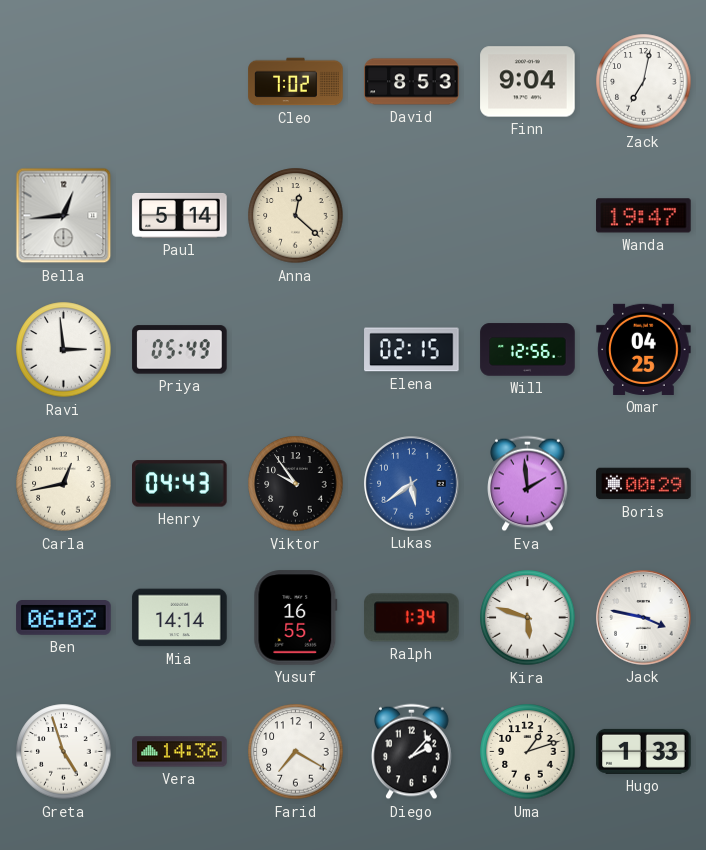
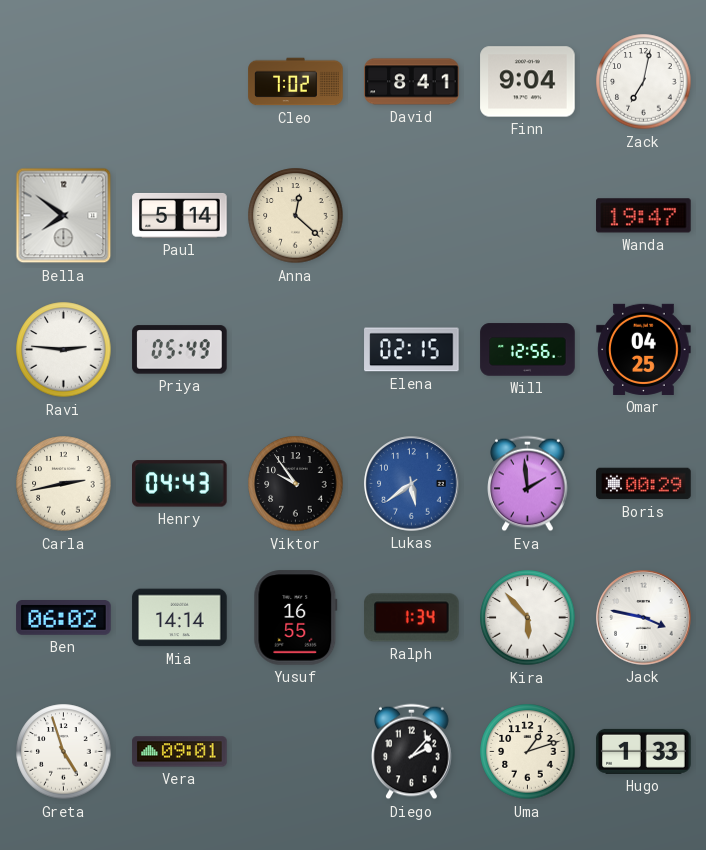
David: 8:53 -> 8:41
Bella: 12:44 -> 7:51
Ravi: 2:59 -> 2:46
Carla: 12:43 -> 2:43
Kira: 5:48 -> 5:53
Vera: 14:36 -> 09:01
Farid: 7:20 -> none
